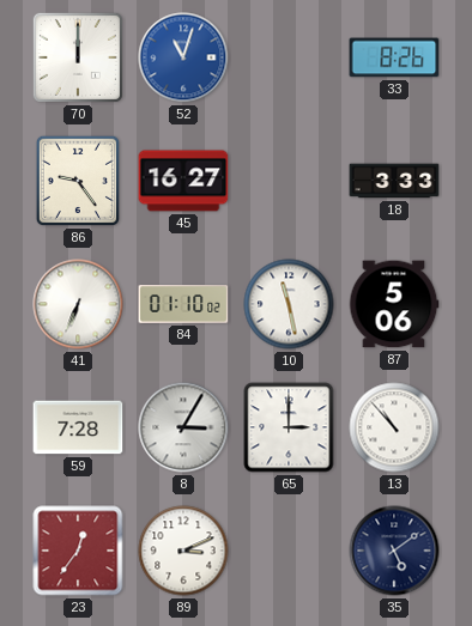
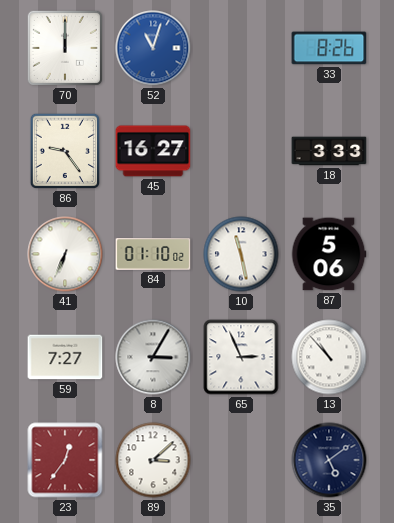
59: 7:28 -> 7:27
65: 3:00 -> 2:56
89: 3:11 -> 3:08
